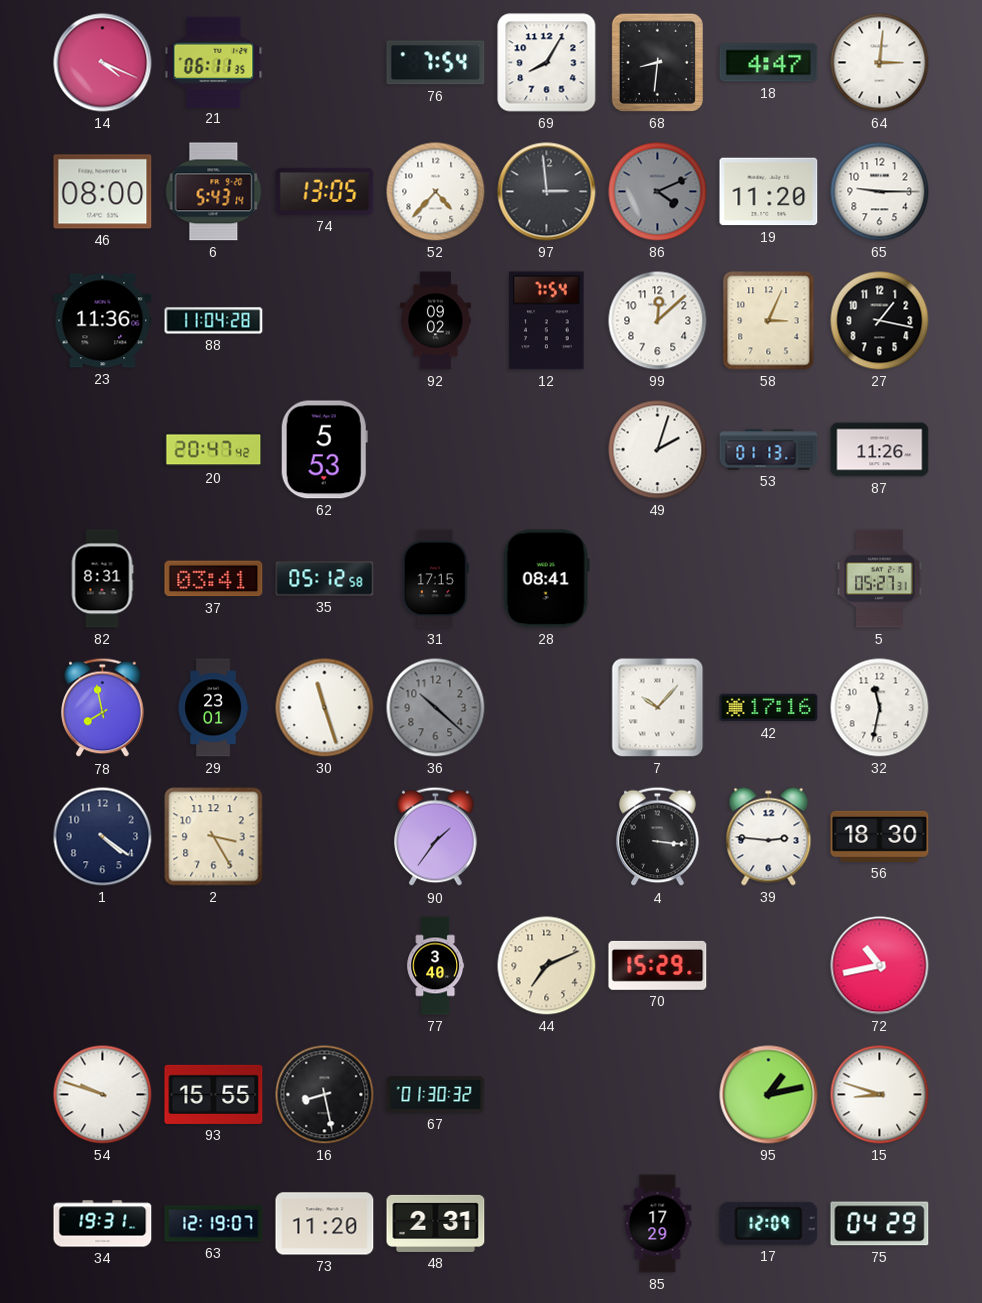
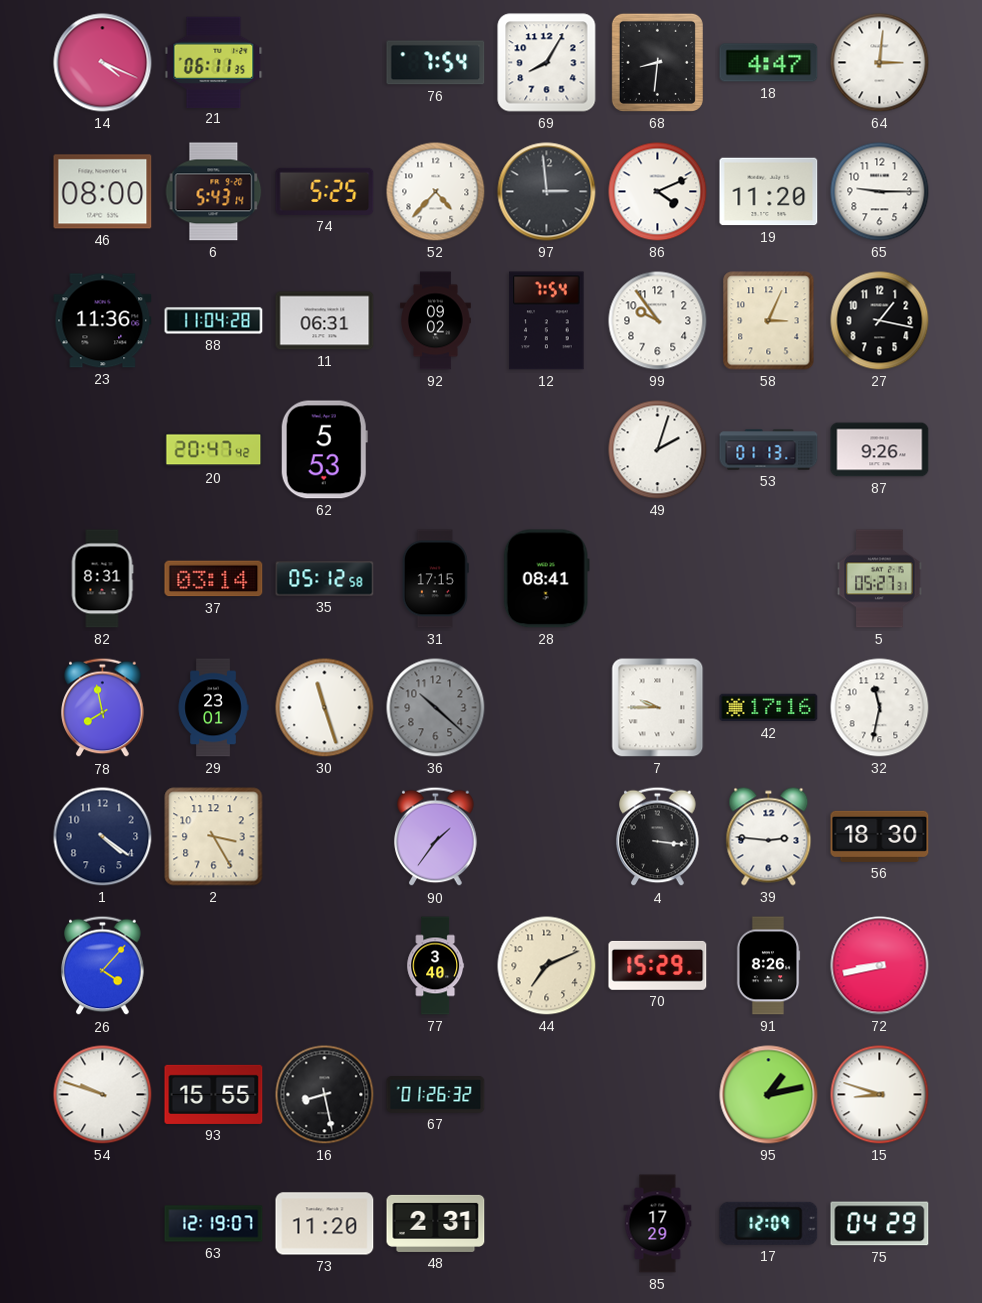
74: 13:05 -> 5:25
86 dial: grey -> white
11: none -> 06:31
99: 12:08 -> 9:54
87: 11:26 -> 9:26
37: 03:41 -> 03:14
7: 10:07 -> 9:45
26: none -> 4:07
91: none -> 8:26
72: 10:43 -> 8:43
67: 01:30 -> 01:26
34: 19:31 -> none
